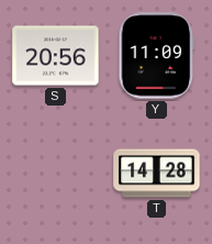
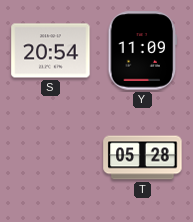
S: 20:56 -> 20:54
T: 14:28 -> 05:28
